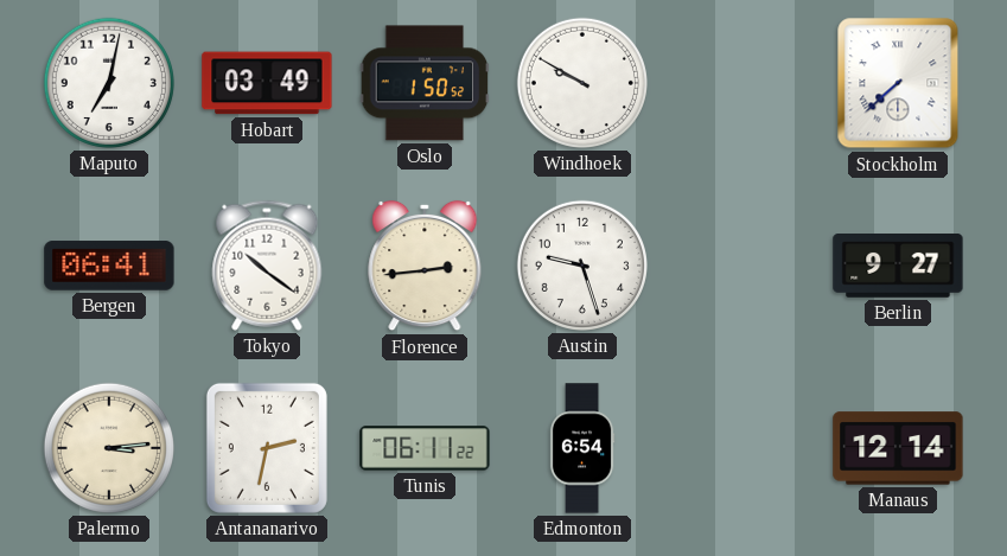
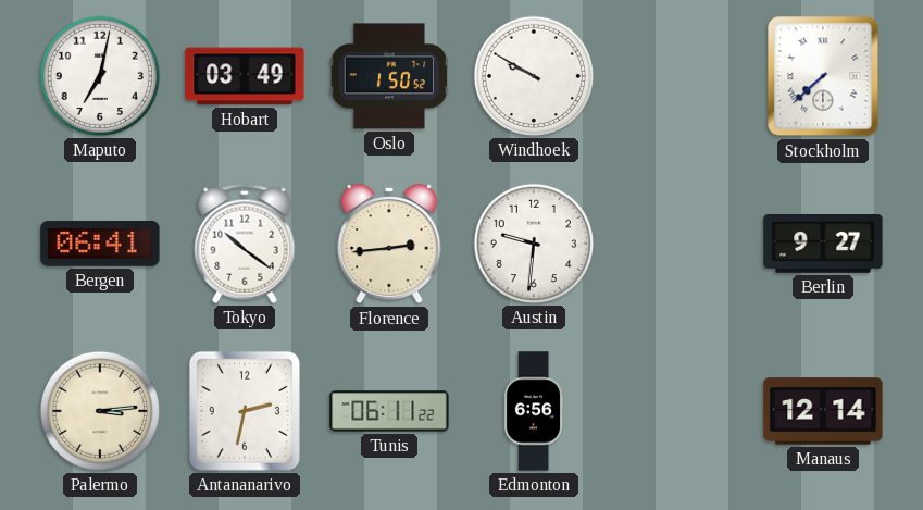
Austin: 9:27 -> 9:31
Edmonton: 6:54 -> 6:56
